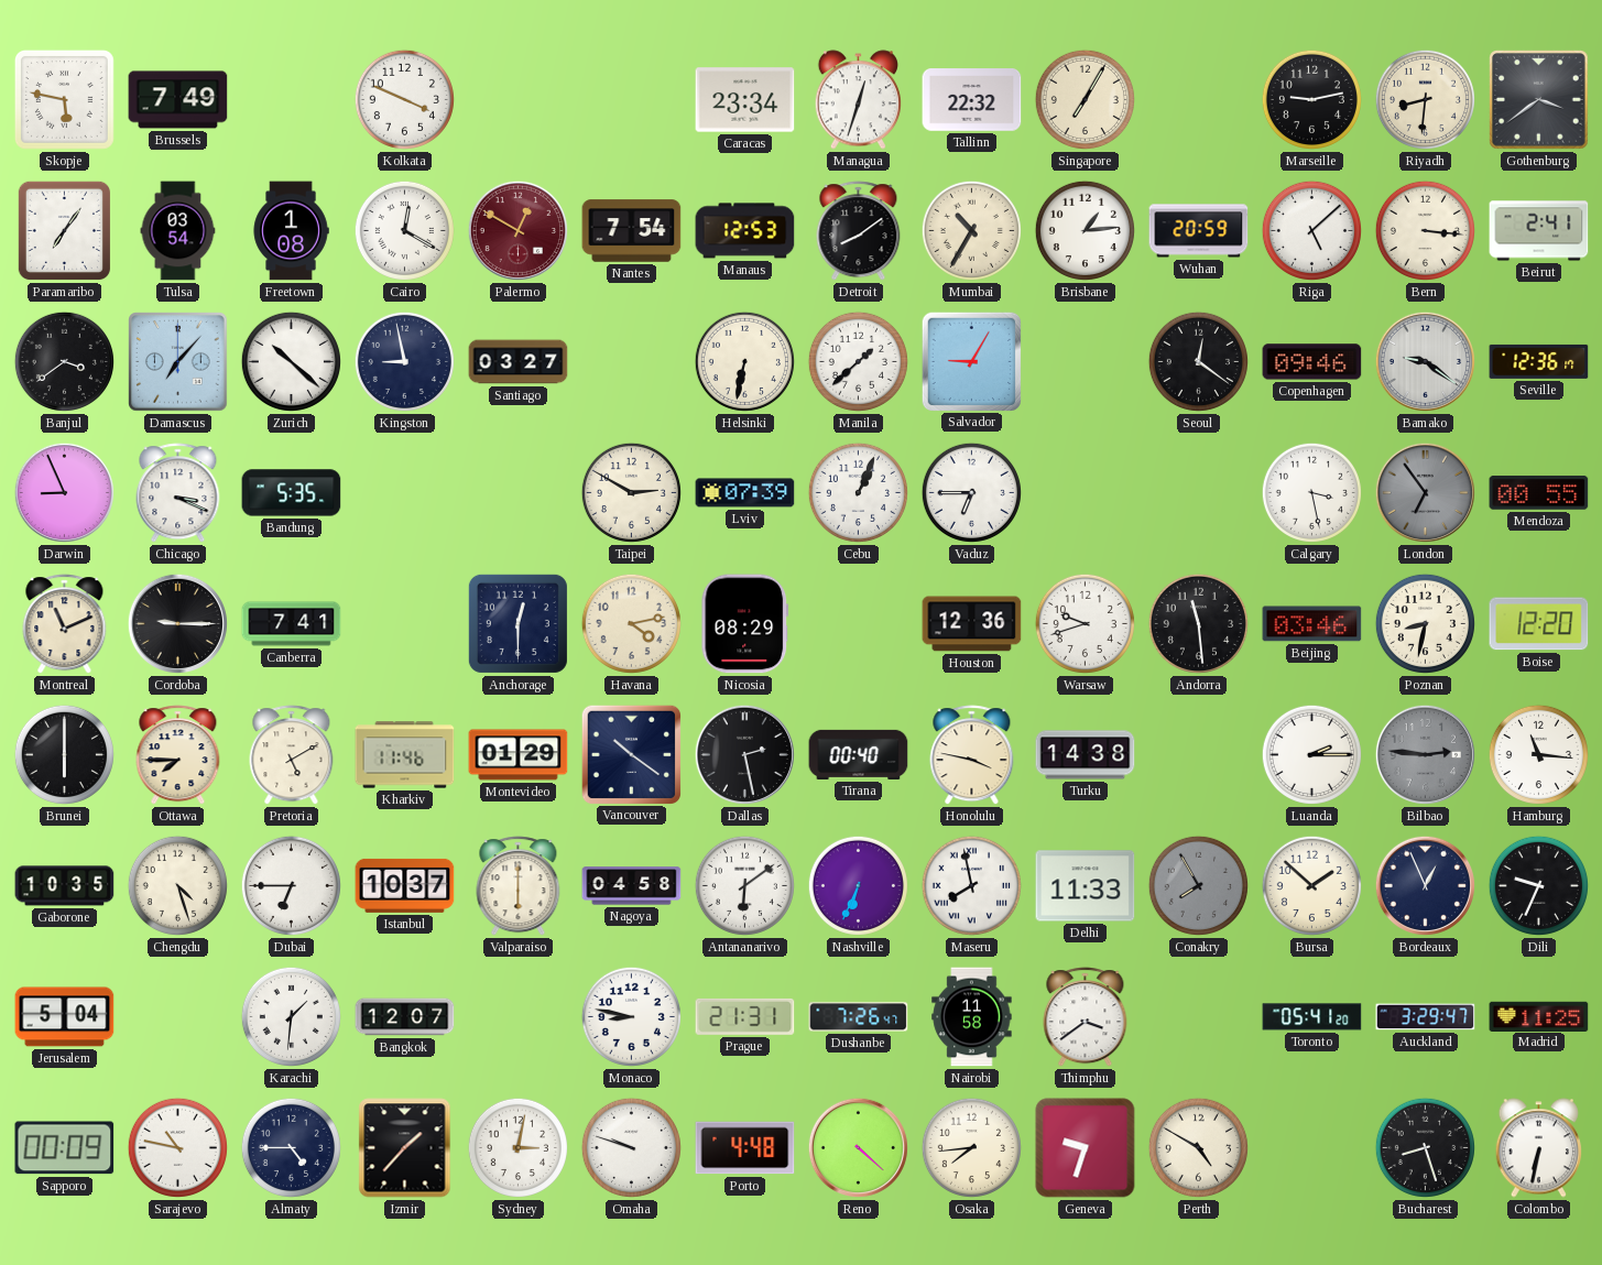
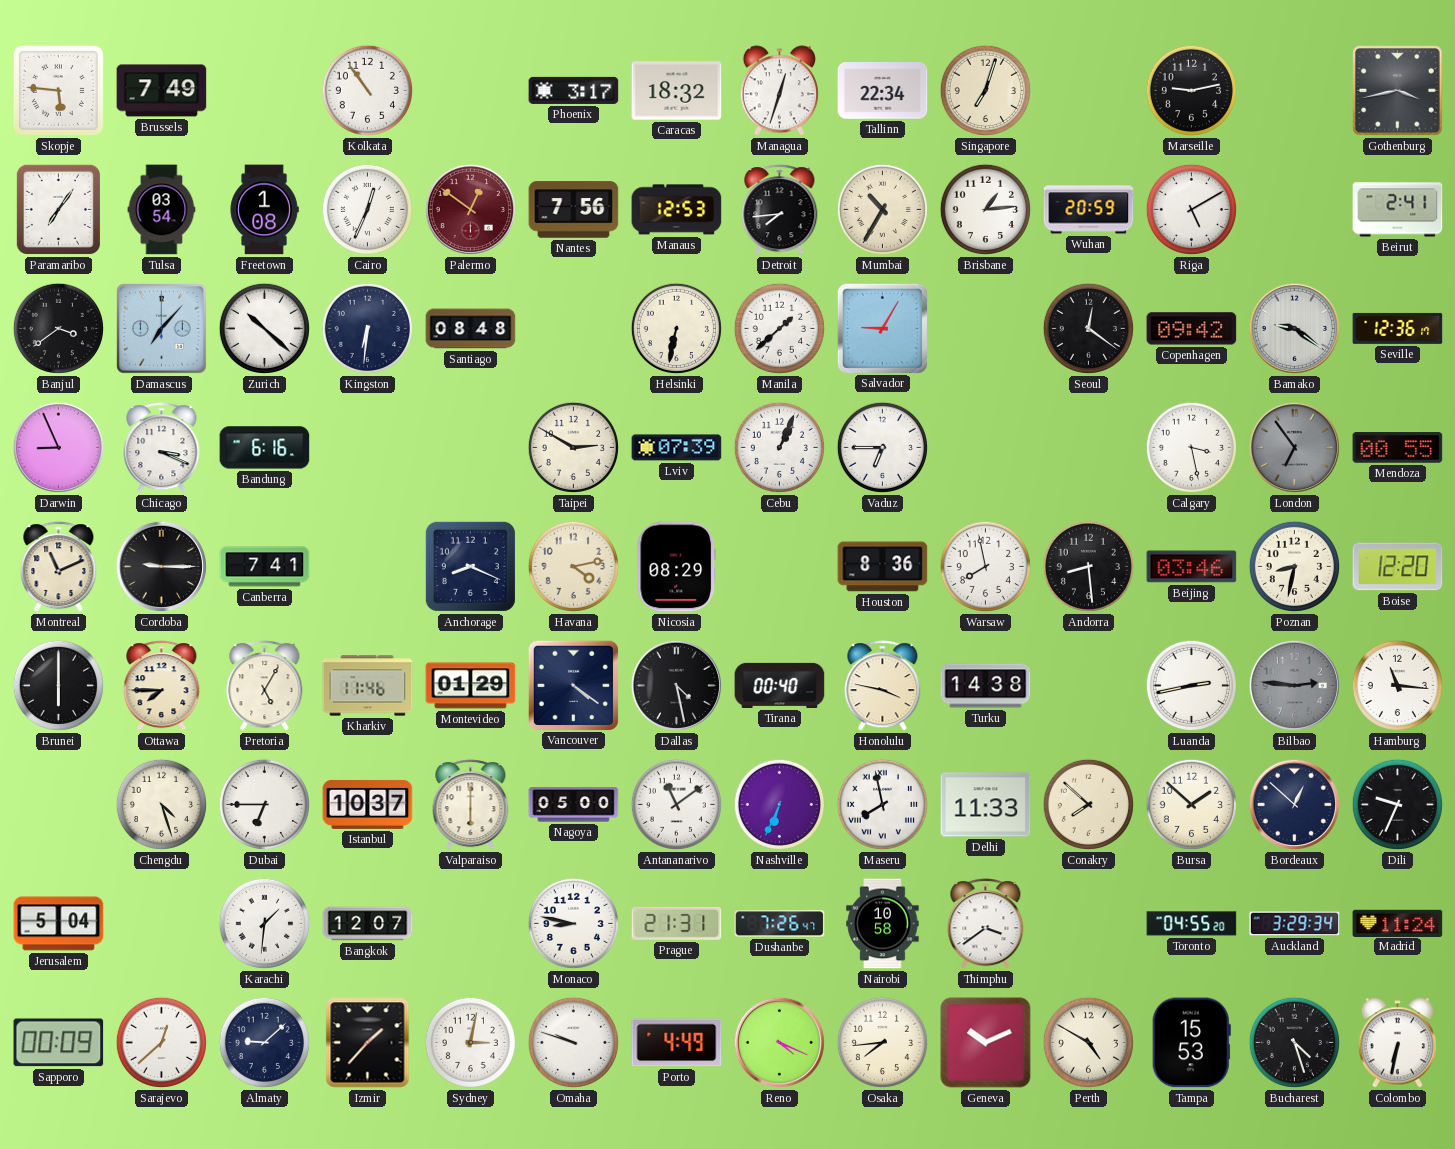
Skopje: 5:47 -> 5:46
Kolkata: 3:49 -> 10:54
Phoenix: none -> 3:17
Caracas: 23:34 -> 18:32
Tallinn: 22:32 -> 22:34
Singapore: 7:05 -> 7:03
Riyadh: 8:31 -> none
Gothenburg: 3:39 -> 3:43
Cairo: 12:20 -> 12:34
Palermo: 12:50 -> 12:51
Nantes: 7:54 -> 7:56
Detroit: 8:09 -> 7:44
Riga: 5:08 -> 5:10
Bern: 3:16 -> none
Kingston: 8:58 -> 6:31
Santiago: 03:27 -> 08:48
Copenhagen: 09:46 -> 09:42
Bandung: 5:35 -> 6:16
Anchorage: 12:30 -> 8:19
Houston: 12:36 -> 8:36
Warsaw: 9:42 -> 7:58
Andorra: 11:29 -> 8:29
Pretoria: 5:10 -> 5:05
Vancouver: 10:21 -> 4:21
Dallas: 2:28 -> 4:28
Luanda: 2:15 -> 2:43
Gaborone: 10:35 -> none
Nagoya: 04:58 -> 05:00
Antananarivo: 6:09 -> 11:09
Conakry: 7:55 -> 7:52
Conakry dial: grey -> cream
Bordeaux: 12:56 -> 12:52
Nairobi: 11:58 -> 10:58
Toronto: 05:41 -> 04:55
Auckland: 3:29:47 -> 3:29:34
Madrid: 11:25 -> 11:24
Sarajevo: 10:47 -> 12:38
Almaty: 4:45 -> 9:08
Porto: 4:48 -> 4:49
Reno: 4:22 -> 4:19
Geneva: 9:33 -> 10:11
Tampa: none -> 15:53
Bucharest: 8:27 -> 4:27
